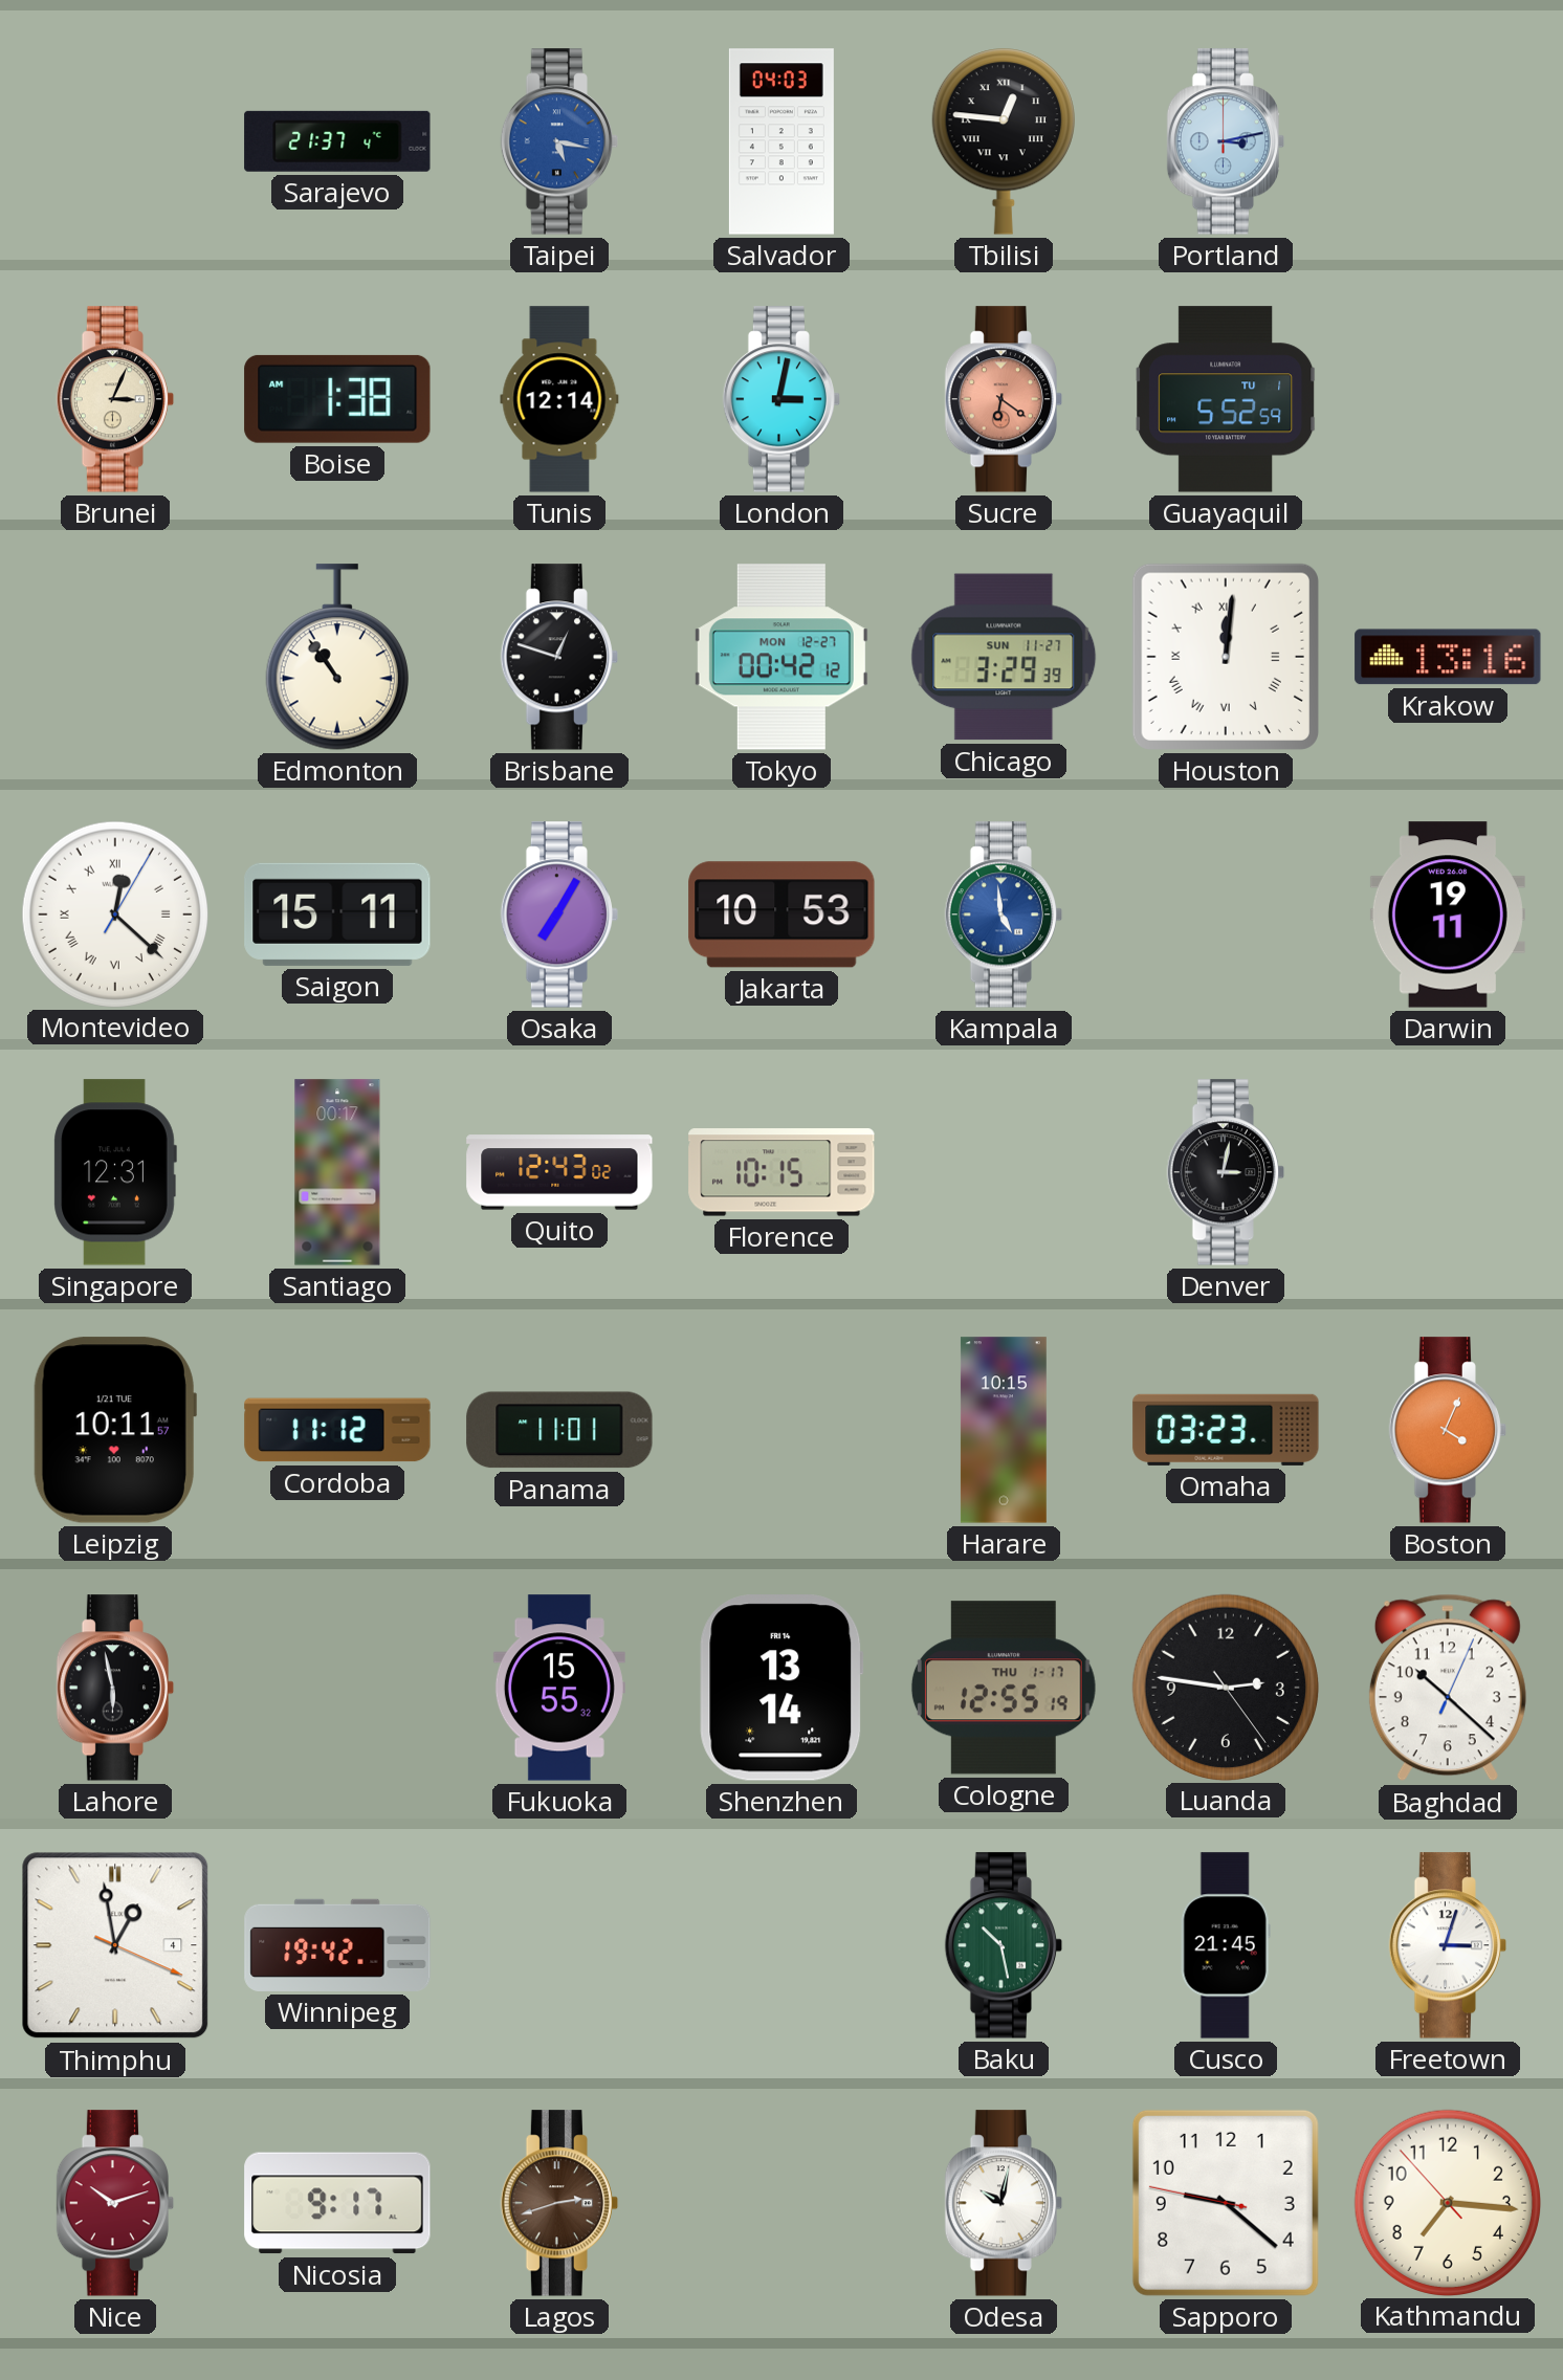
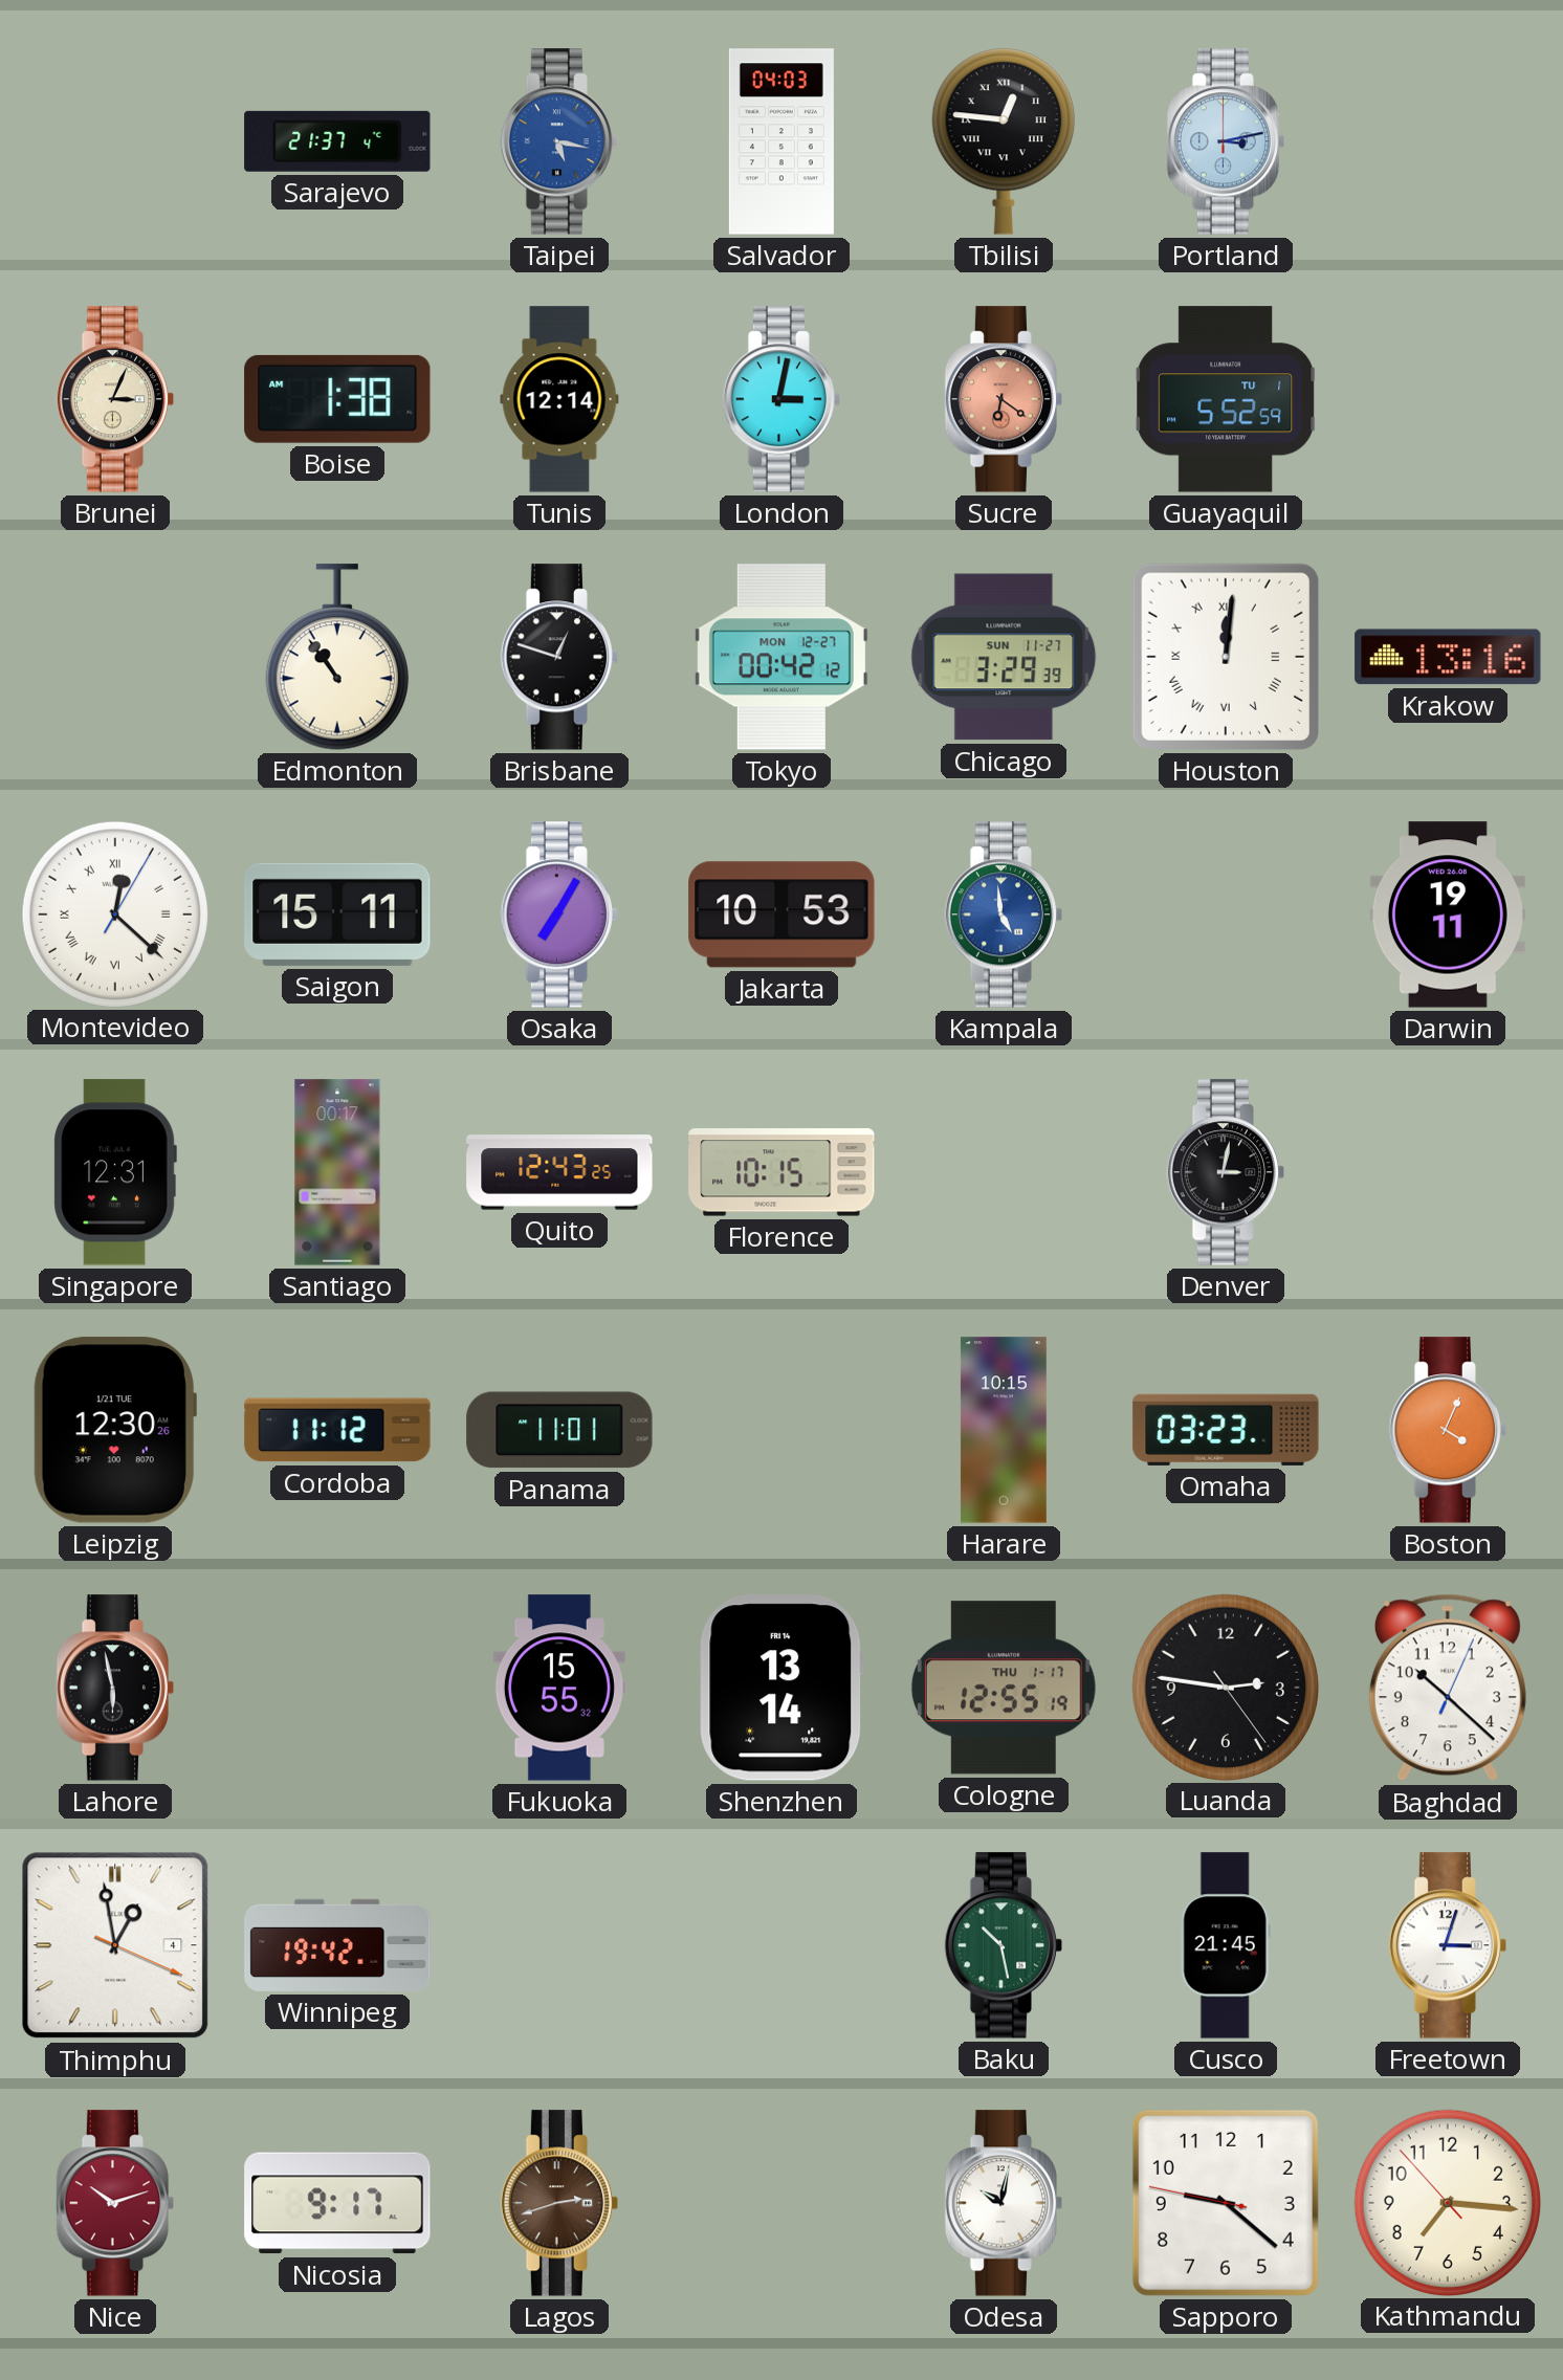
Quito: 12:43:02 -> 12:43:25
Leipzig: 10:11 -> 12:30
